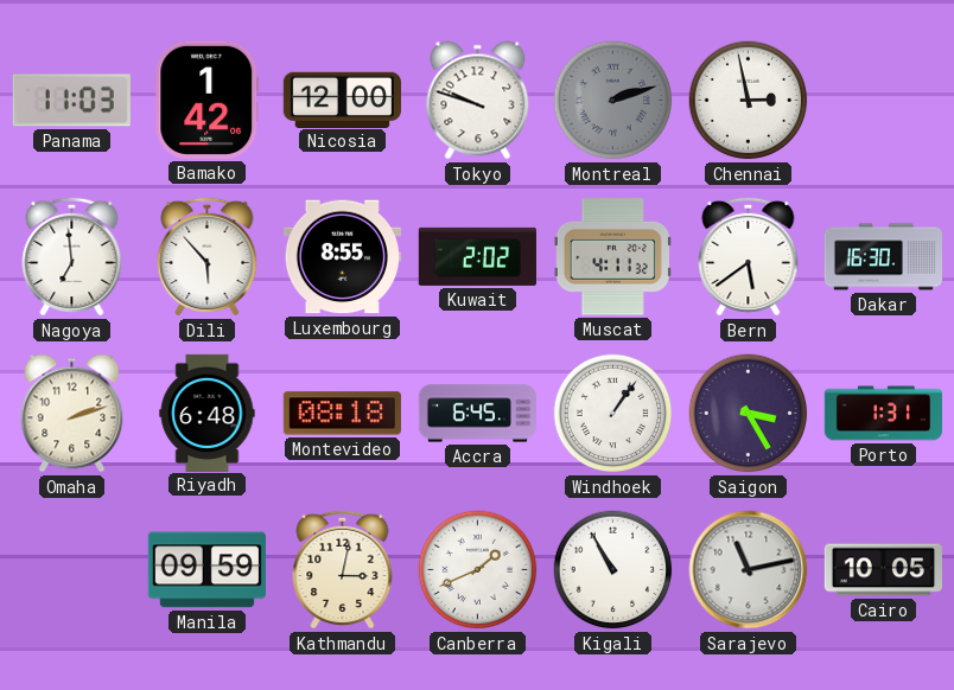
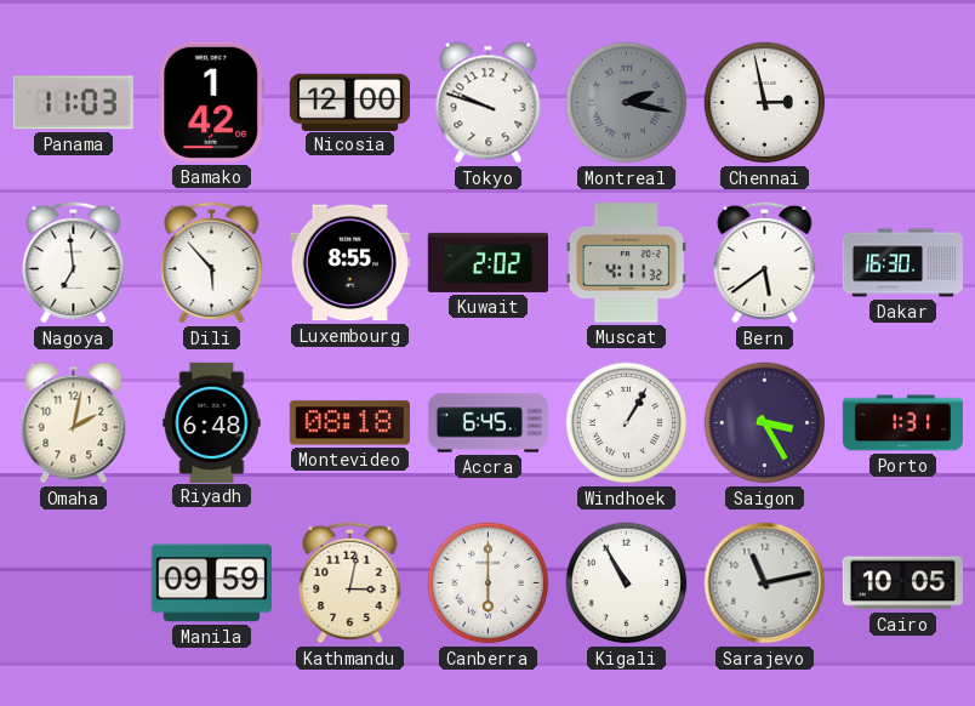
Montreal: 2:12 -> 2:17
Omaha: 2:12 -> 2:02
Windhoek: 1:06 -> 1:05
Canberra: 1:41 -> 6:00
